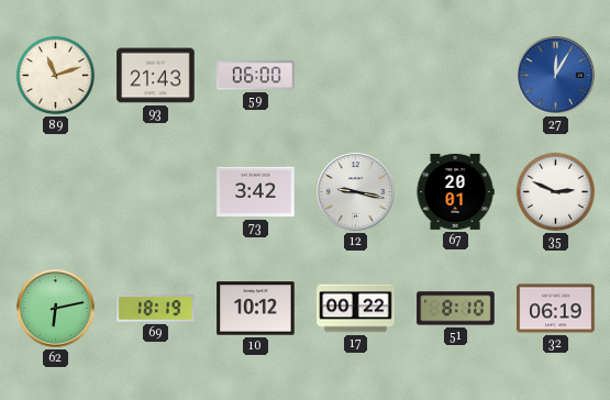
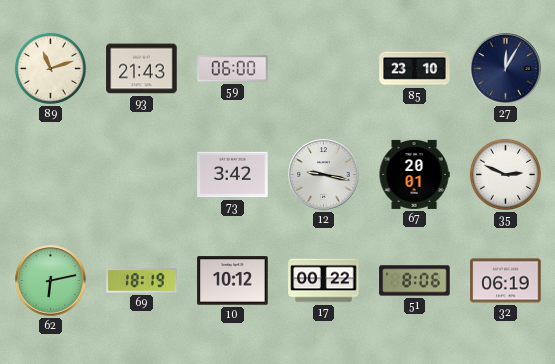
85: none -> 23:10
27 dial: blue -> navy
51: 8:10 -> 8:06
